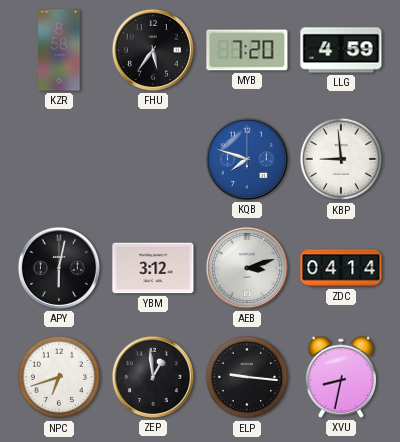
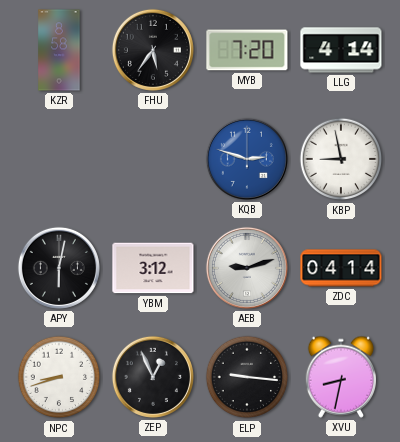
LLG: 4:59 -> 4:14
KQB: 7:48 -> 2:48
KBP: 8:59 -> 8:58
AEB: 3:12 -> 9:12
NPC: 6:42 -> 8:42
ZEP: 12:59 -> 12:56
